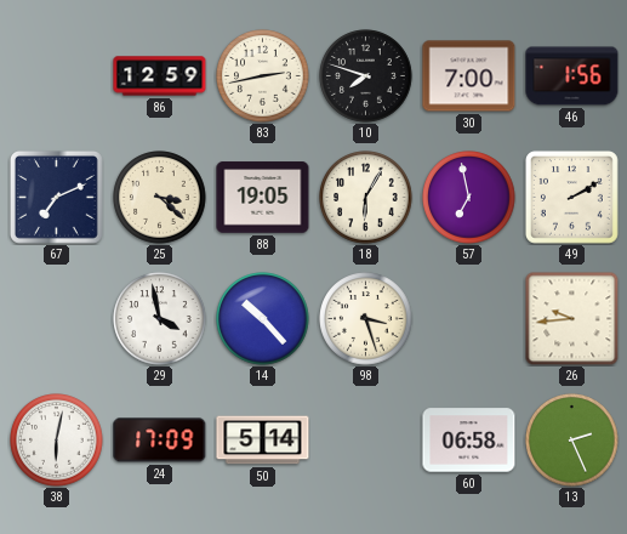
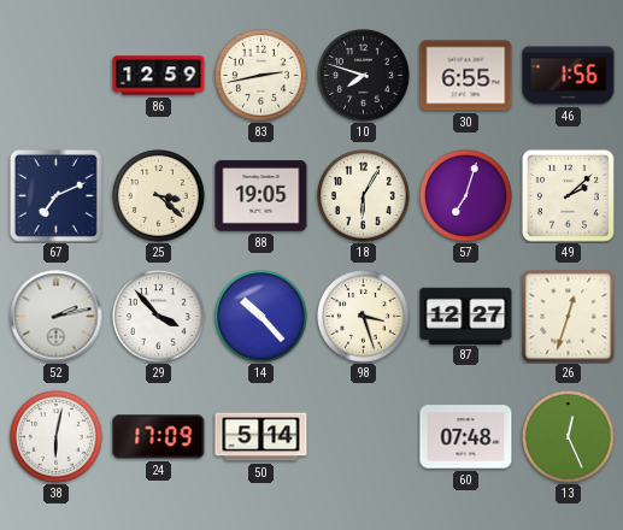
30: 7:00 -> 6:55
57: 6:58 -> 7:03
49: 2:10 -> 2:08
52: none -> 2:13
29: 3:58 -> 3:53
87: none -> 12:27
26: 9:44 -> 12:33
60: 06:58 -> 07:48
13: 2:26 -> 12:26
